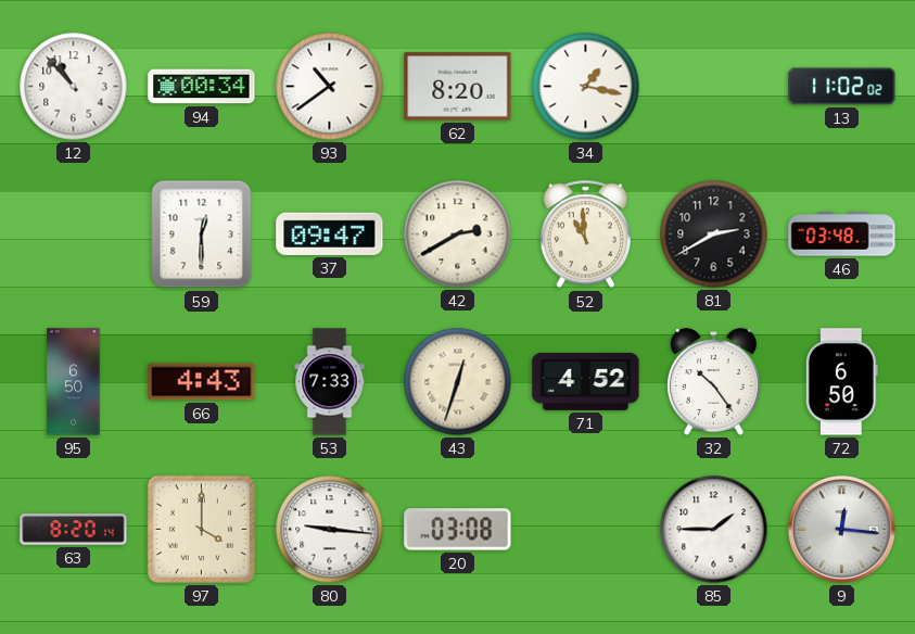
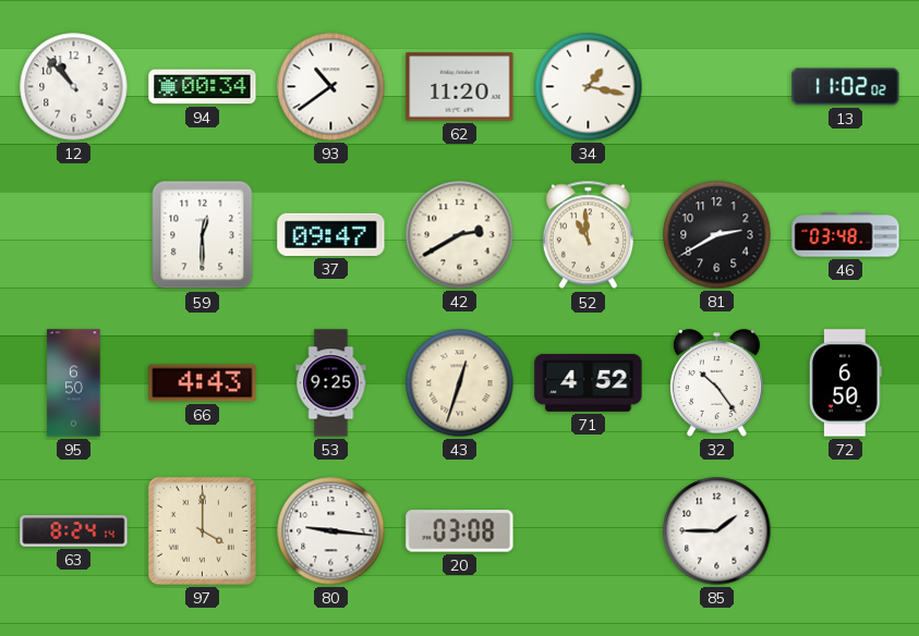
62: 8:20 -> 11:20
53: 7:33 -> 9:25
63: 8:20 -> 8:24
9: 12:16 -> none
